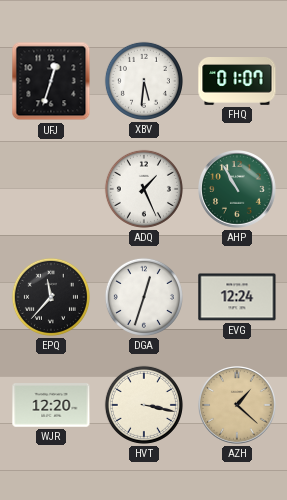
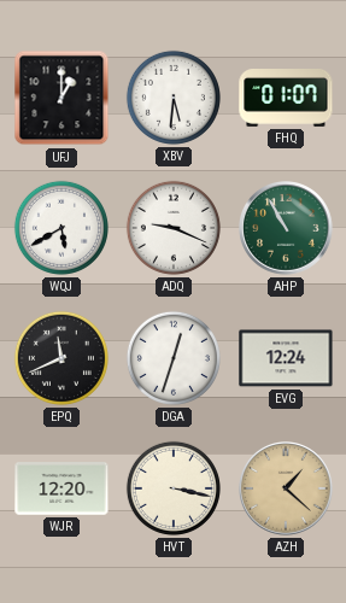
UFJ: 12:33 -> 1:00
WQJ: none -> 5:40
ADQ: 1:26 -> 9:19
EPQ: 11:37 -> 11:41
